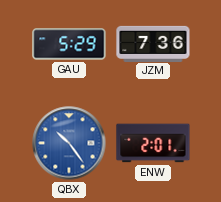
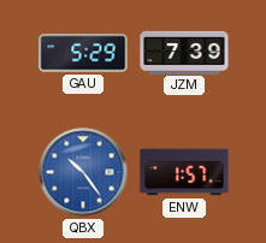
JZM: 7:36 -> 7:39
ENW: 2:01 -> 1:57
